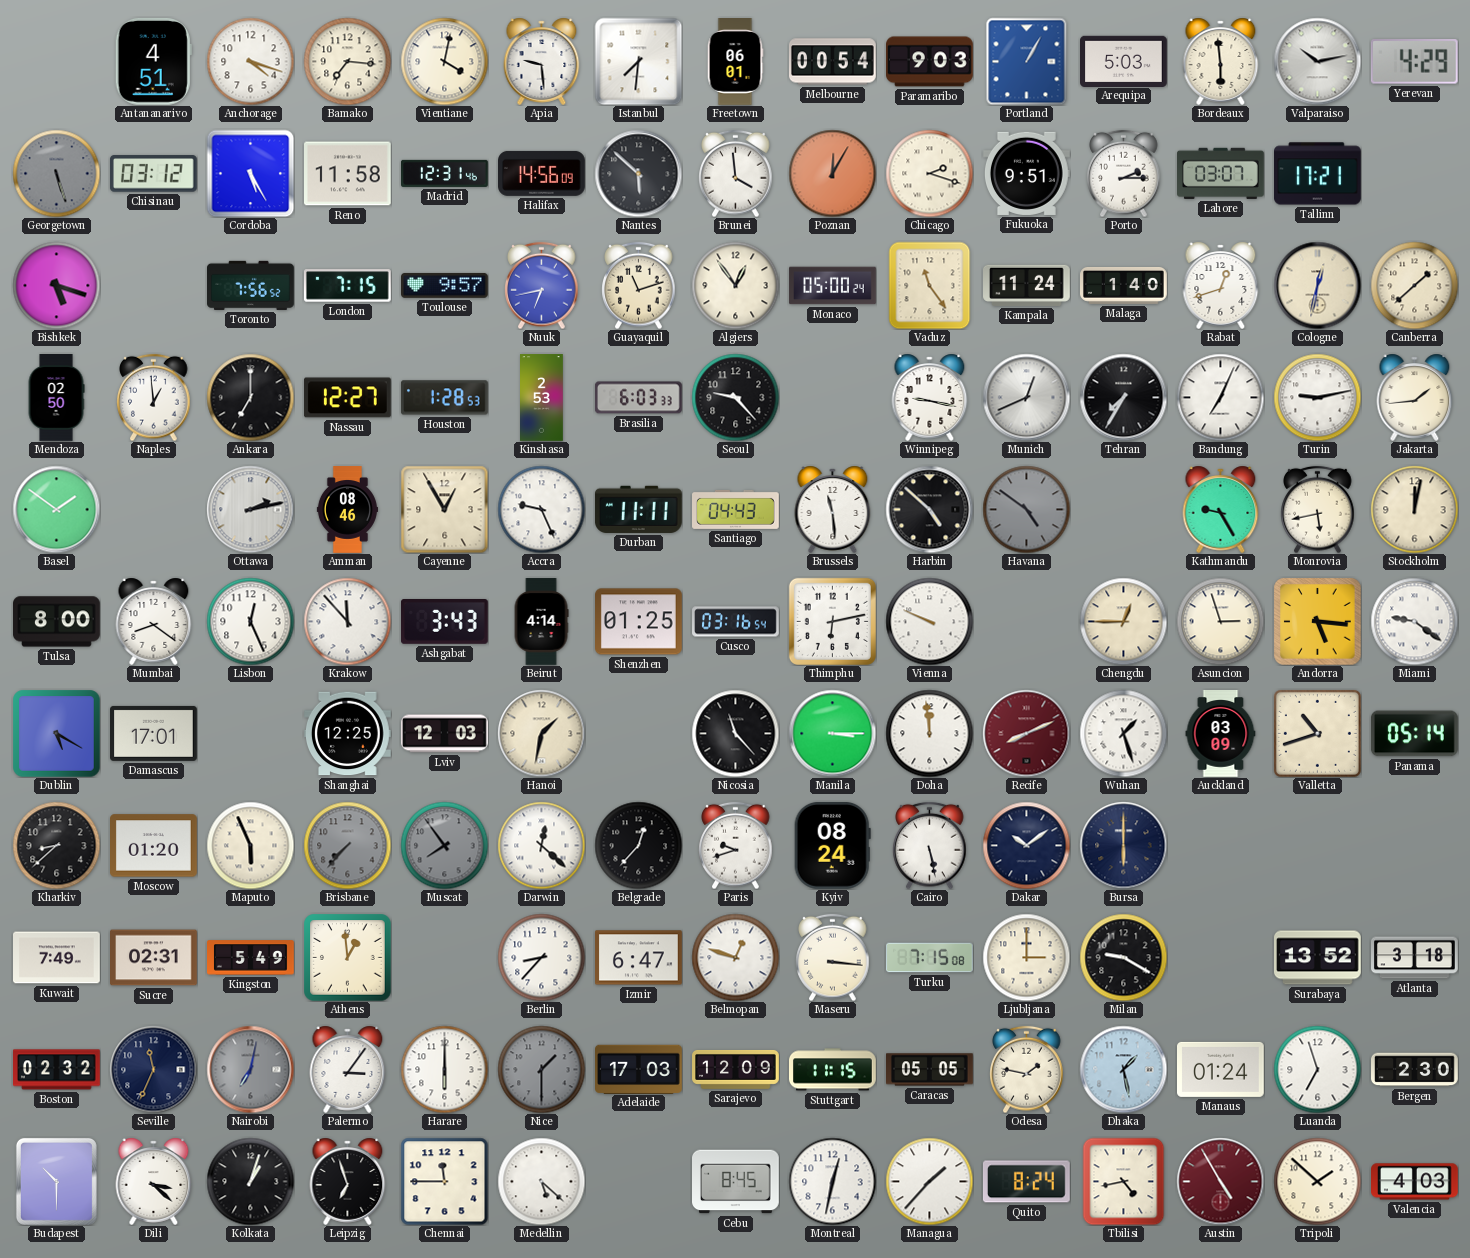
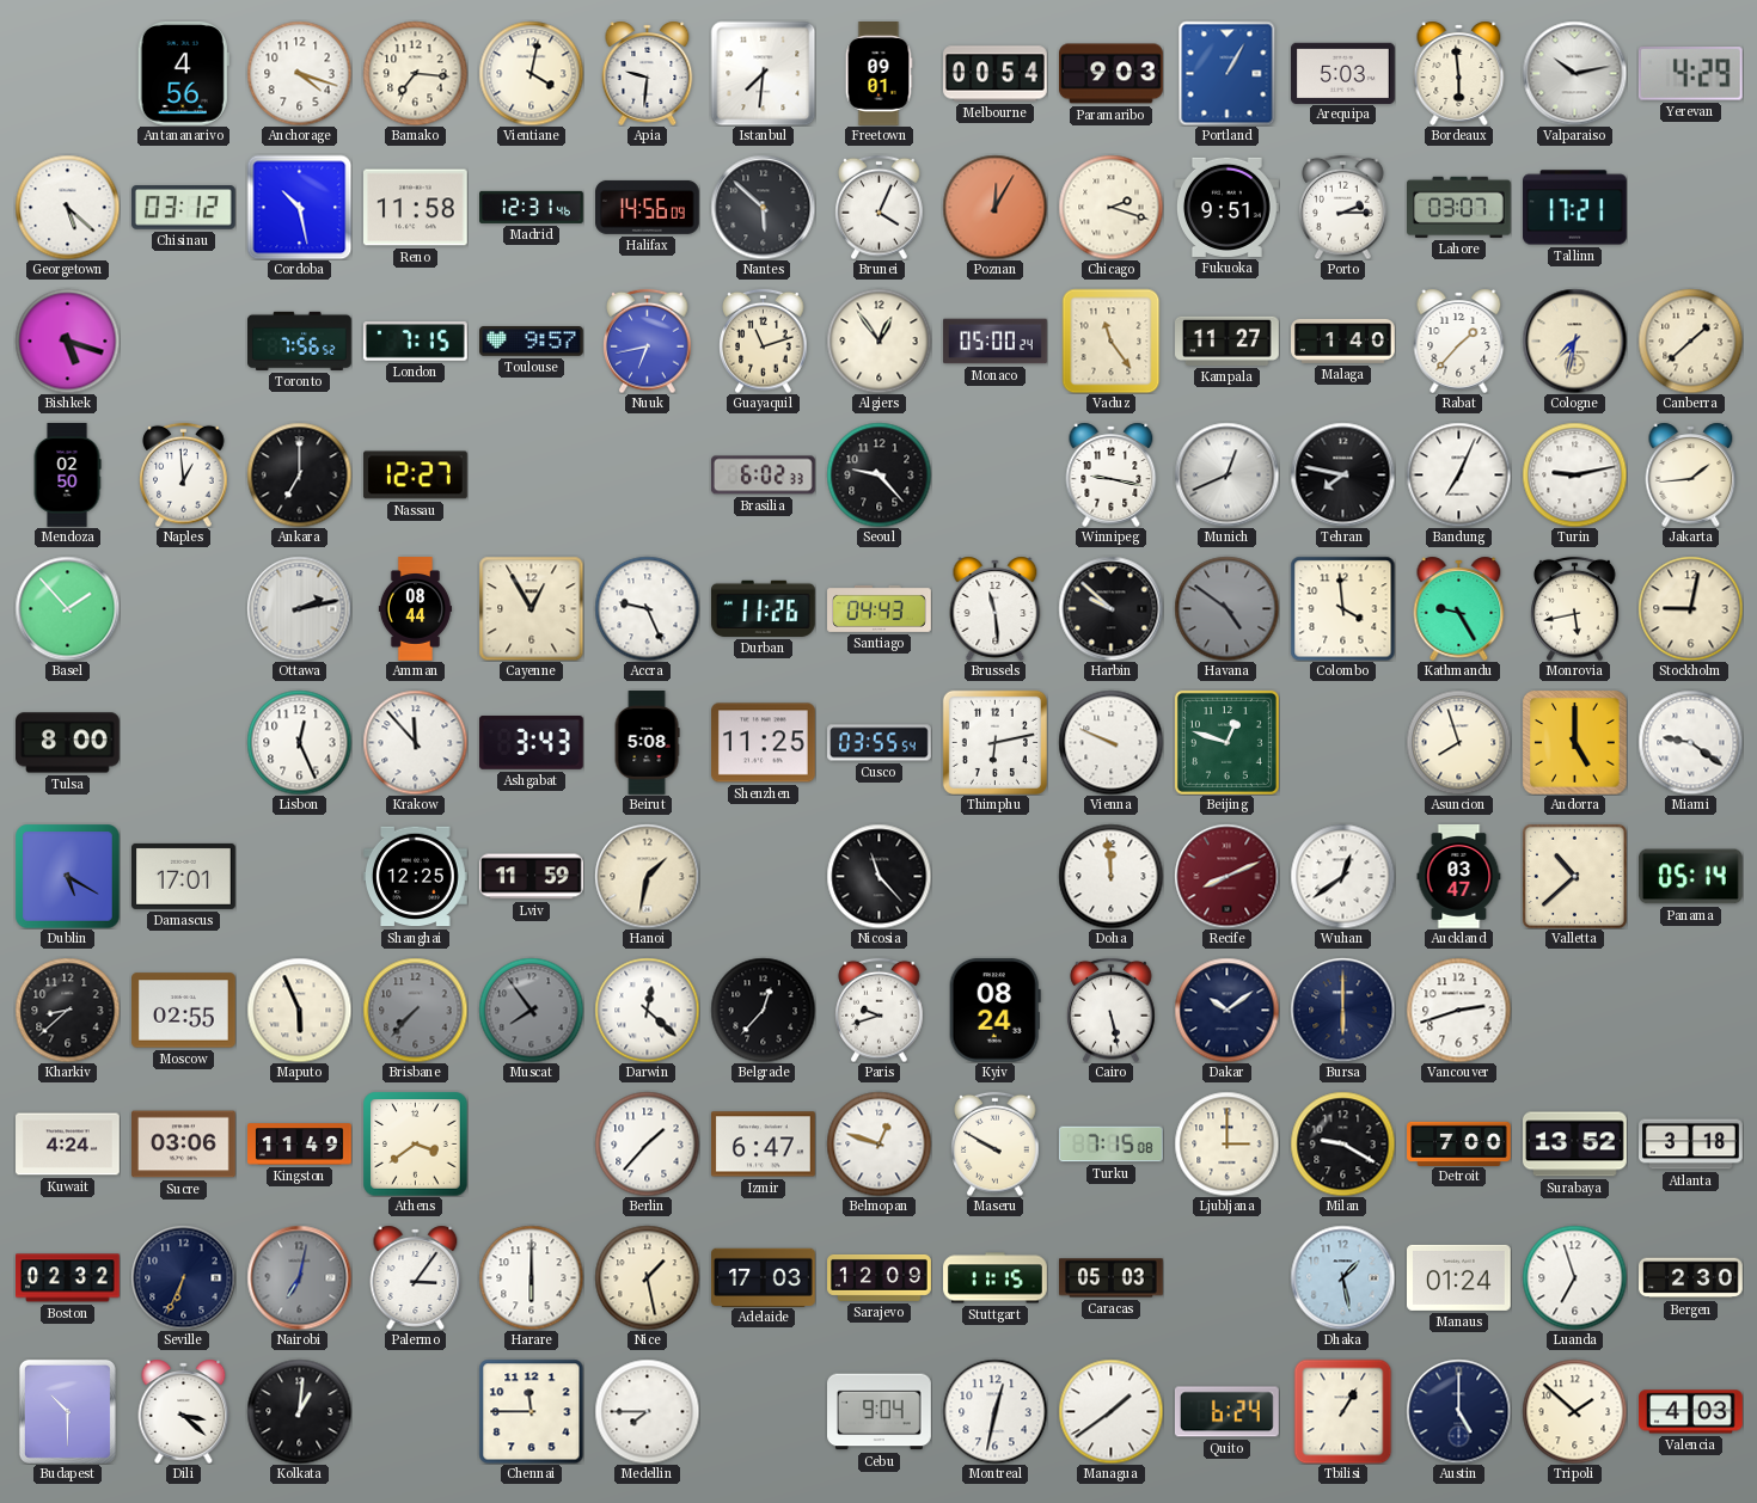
Antananarivo: 4:51 -> 4:56
Apia: 9:29 -> 9:31
Freetown: 06:01 -> 09:01
Georgetown: 5:27 -> 5:22
Georgetown dial: grey -> white
Cordoba: 5:25 -> 10:28
Brunei: 3:59 -> 4:04
Kampala: 11:24 -> 11:27
Rabat: 12:42 -> 1:37
Cologne: 12:32 -> 7:32
Houston: 1:28 -> none
Kinshasa: 2:53 -> none
Brasilia: 6:03 -> 6:02
Tehran: 7:35 -> 7:47
Basel: 1:51 -> 1:53
Amman: 08:46 -> 08:44
Durban: 11:11 -> 11:26
Harbin: 4:52 -> 9:52
Colombo: none -> 3:59
Stockholm: 12:02 -> 9:02
Mumbai: 8:21 -> none
Beirut: 4:14 -> 5:08
Shenzhen: 01:25 -> 11:25
Cusco: 03:16 -> 03:55
Beijing: none -> 12:48
Chengdu: 12:45 -> none
Asuncion: 2:57 -> 7:57
Andorra: 5:16 -> 5:00
Lviv: 12:03 -> 11:59
Manila: 3:15 -> none
Wuhan: 1:27 -> 12:39
Auckland: 03:09 -> 03:47
Valletta: 10:42 -> 10:38
Moscow: 01:20 -> 02:55
Vancouver: none -> 2:42
Kuwait: 7:49 -> 4:24
Sucre: 02:31 -> 03:06
Kingston: 5:49 -> 11:49
Athens: 12:59 -> 3:39
Berlin: 8:37 -> 1:37
Maseru: 3:16 -> 9:50
Detroit: none -> 7:00
Seville: 11:34 -> 6:34
Nice: 1:30 -> 1:28
Nice dial: grey -> cream
Caracas: 05:05 -> 05:03
Odesa: 1:47 -> none
Kolkata: 1:03 -> 1:01
Leipzig: 6:57 -> none
Medellin: 5:22 -> 7:45
Cebu: 8:45 -> 9:04
Managua: 1:37 -> 1:39
Quito: 8:24 -> 6:24
Tbilisi: 4:43 -> 1:05
Austin: 4:55 -> 5:00
Austin dial: burgundy -> navy
